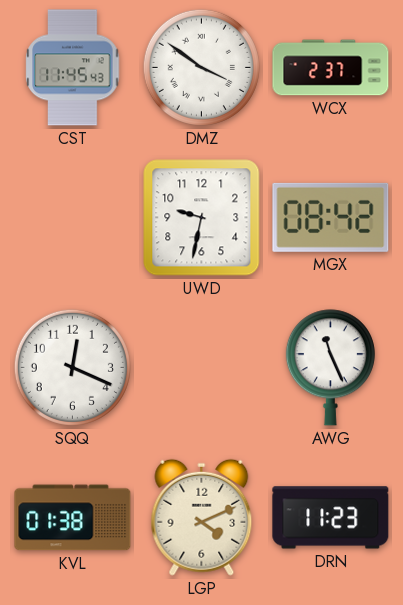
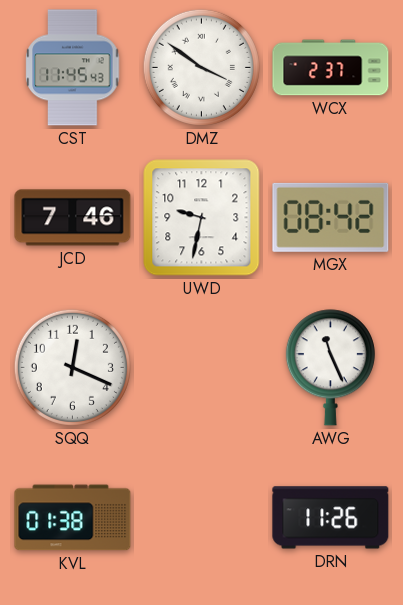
JCD: none -> 7:46
LGP: 4:11 -> none
DRN: 11:23 -> 11:26
